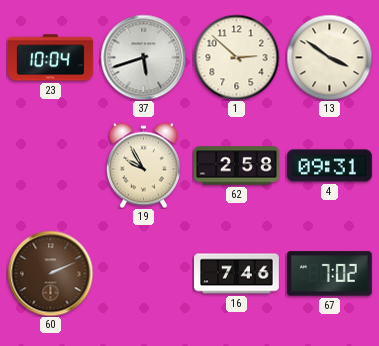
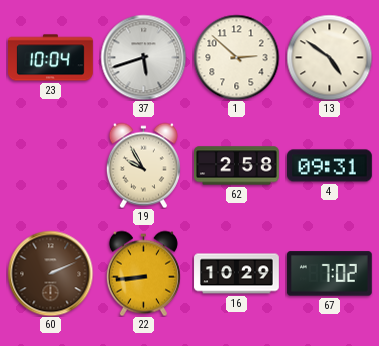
13: 3:51 -> 4:51
22: none -> 8:44
16: 7:46 -> 10:29
